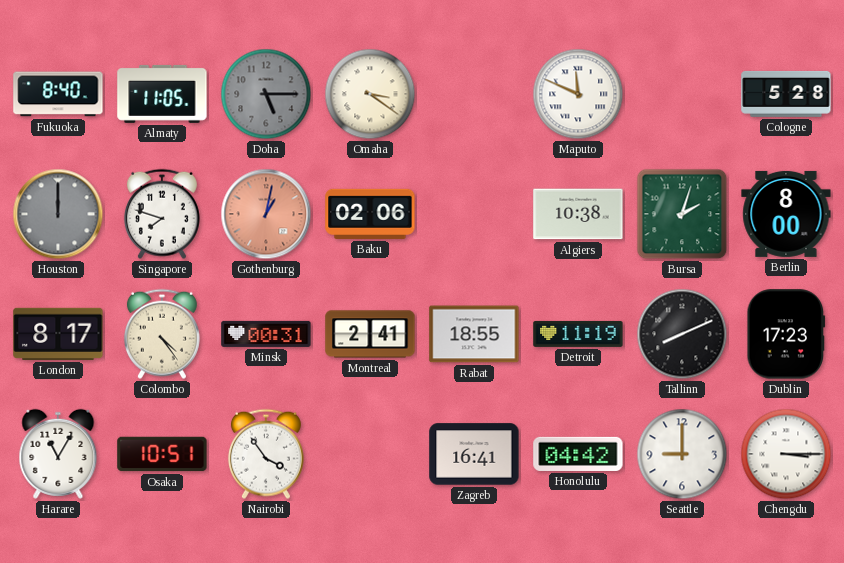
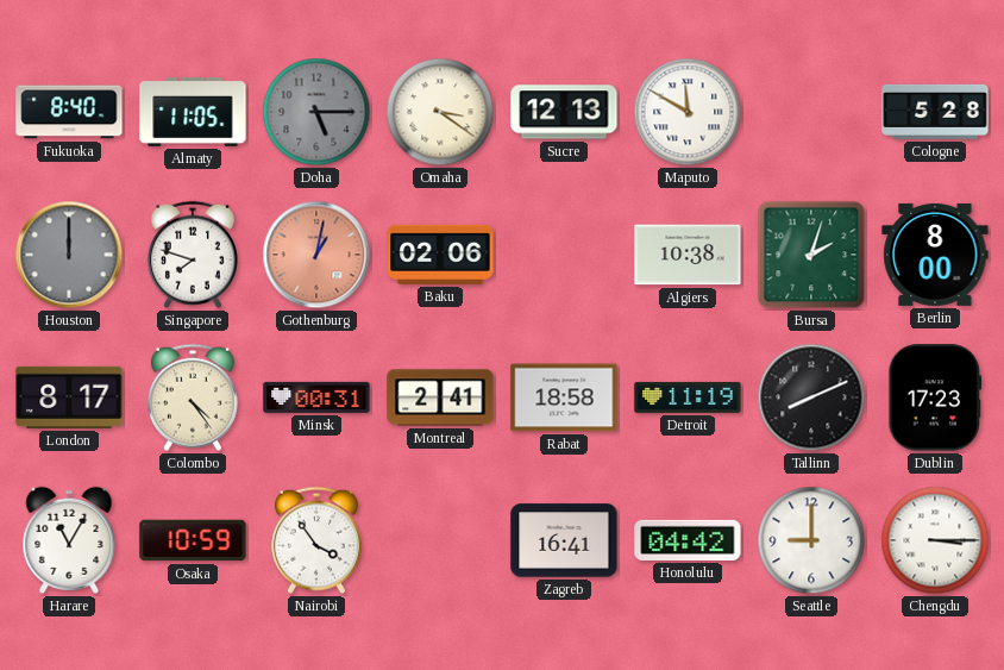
Sucre: none -> 12:13
Maputo: 11:49 -> 11:50
Rabat: 18:55 -> 18:58
Osaka: 10:51 -> 10:59
